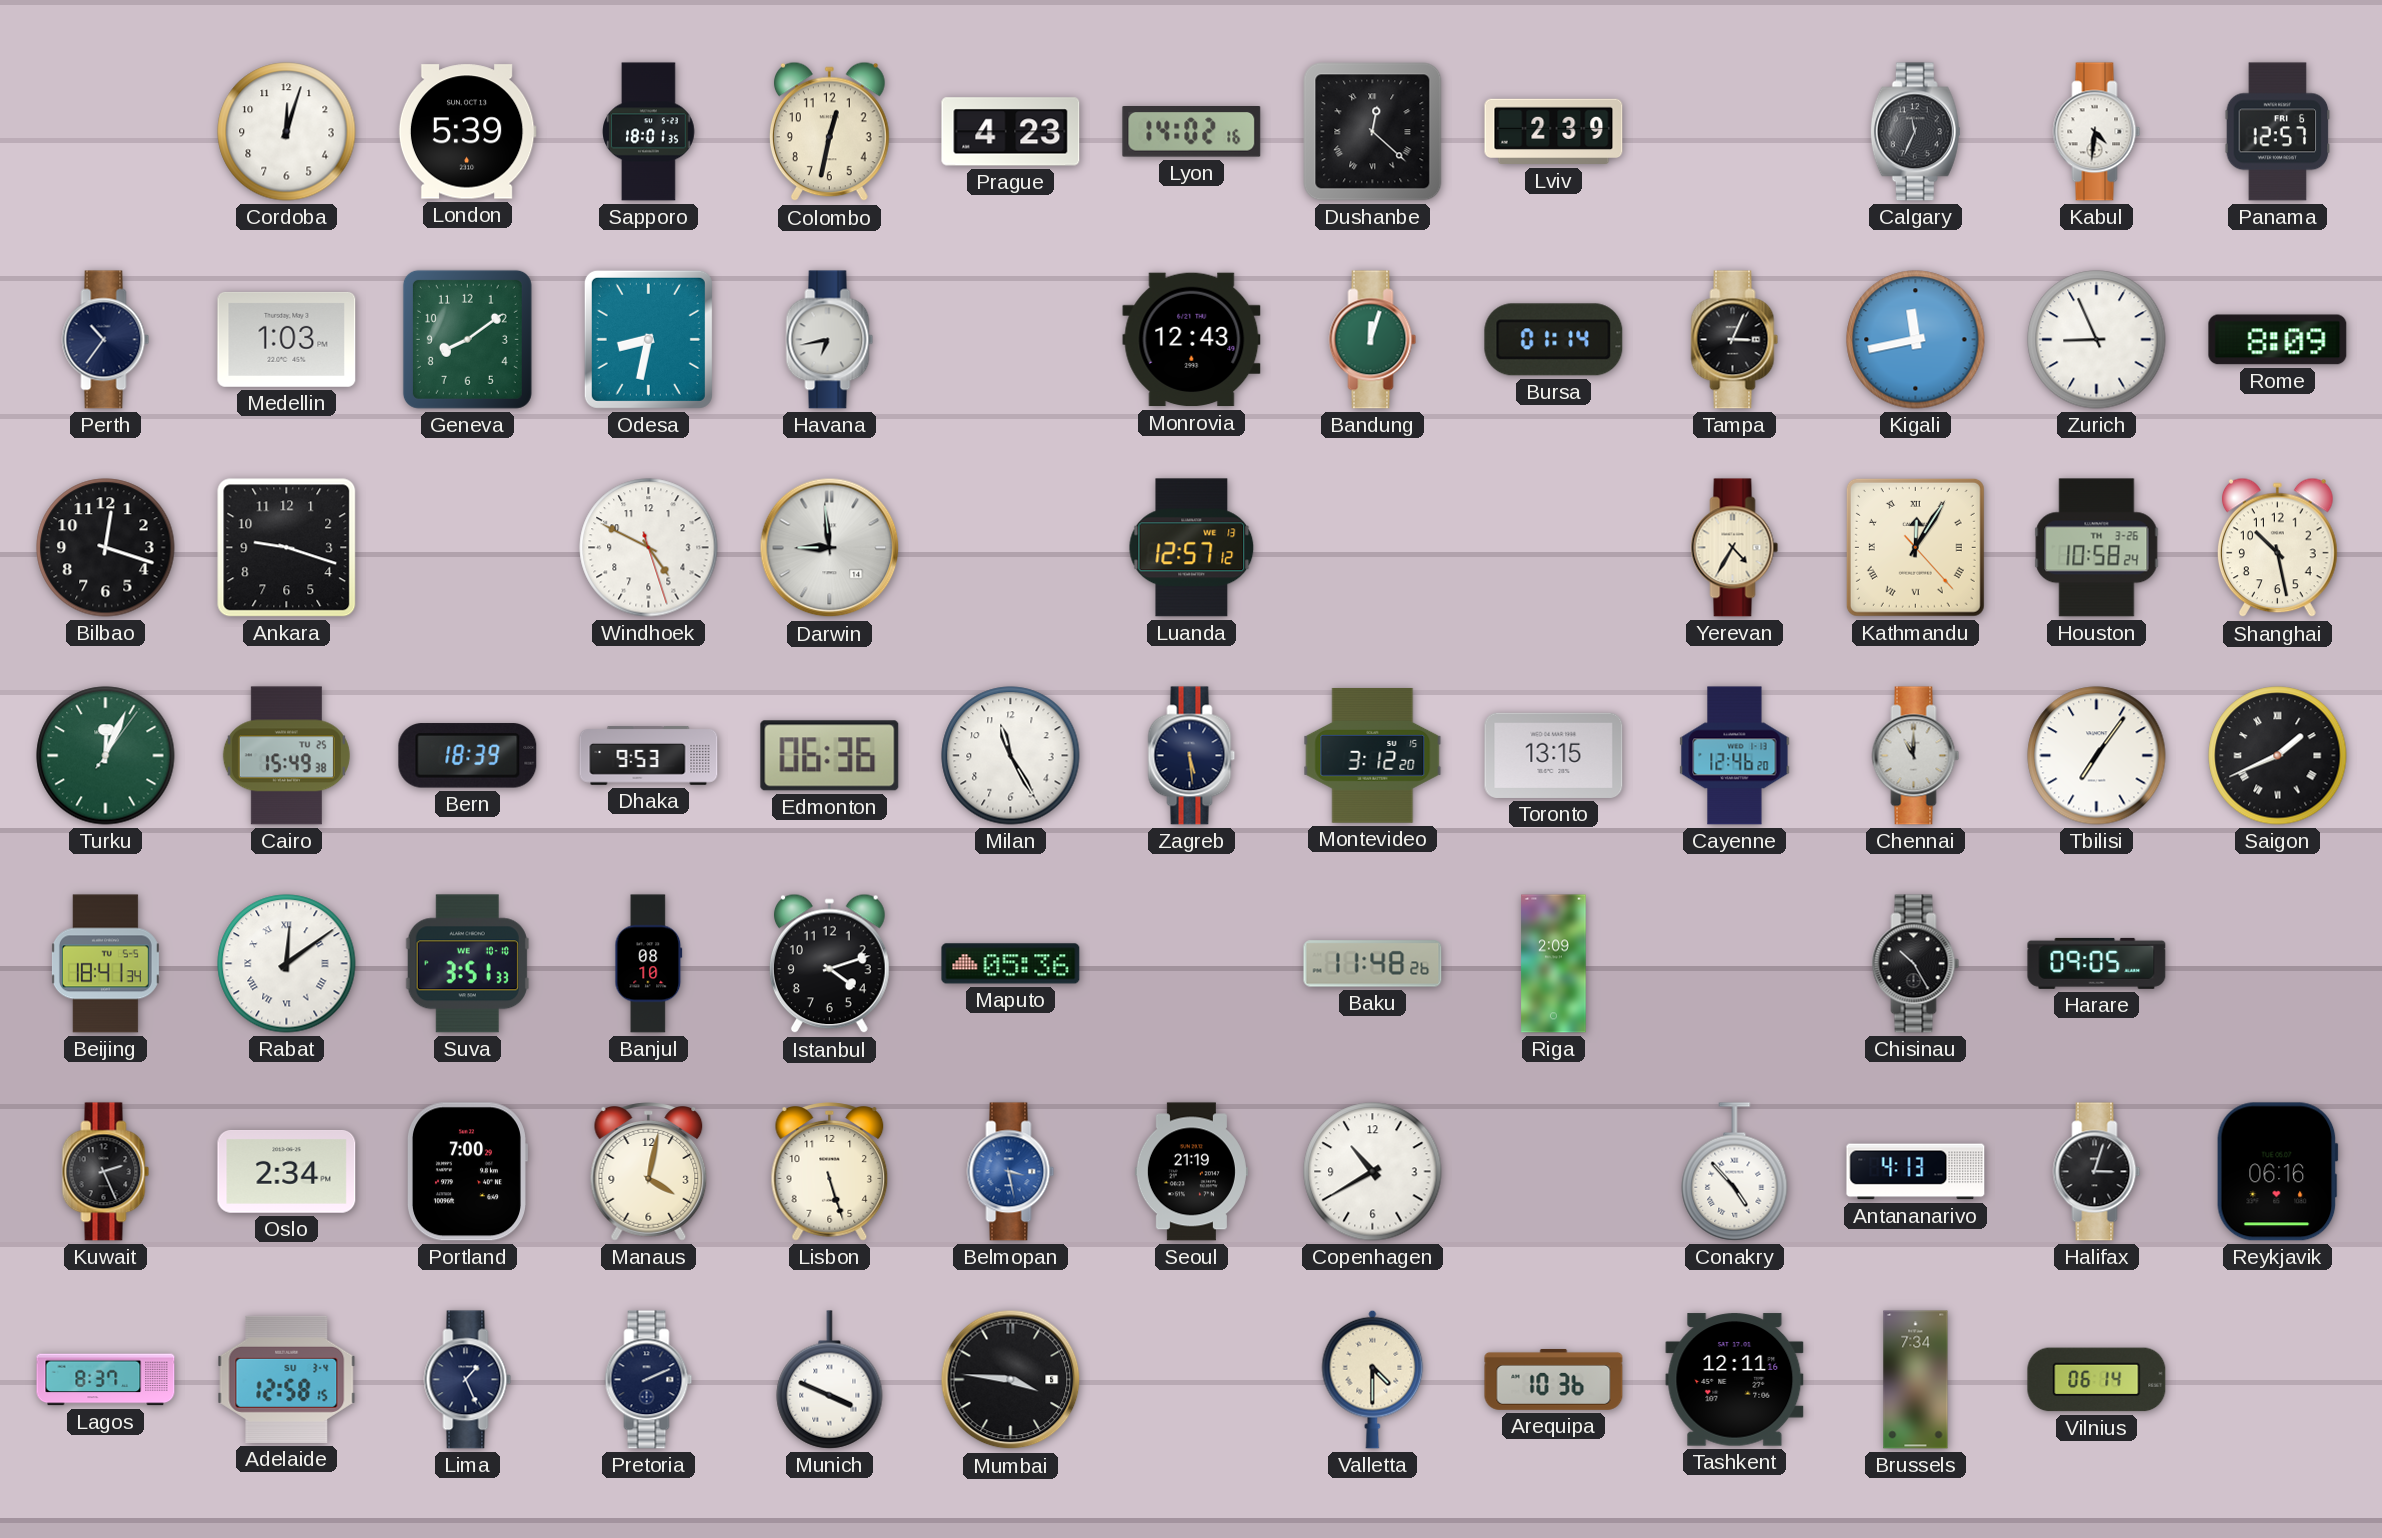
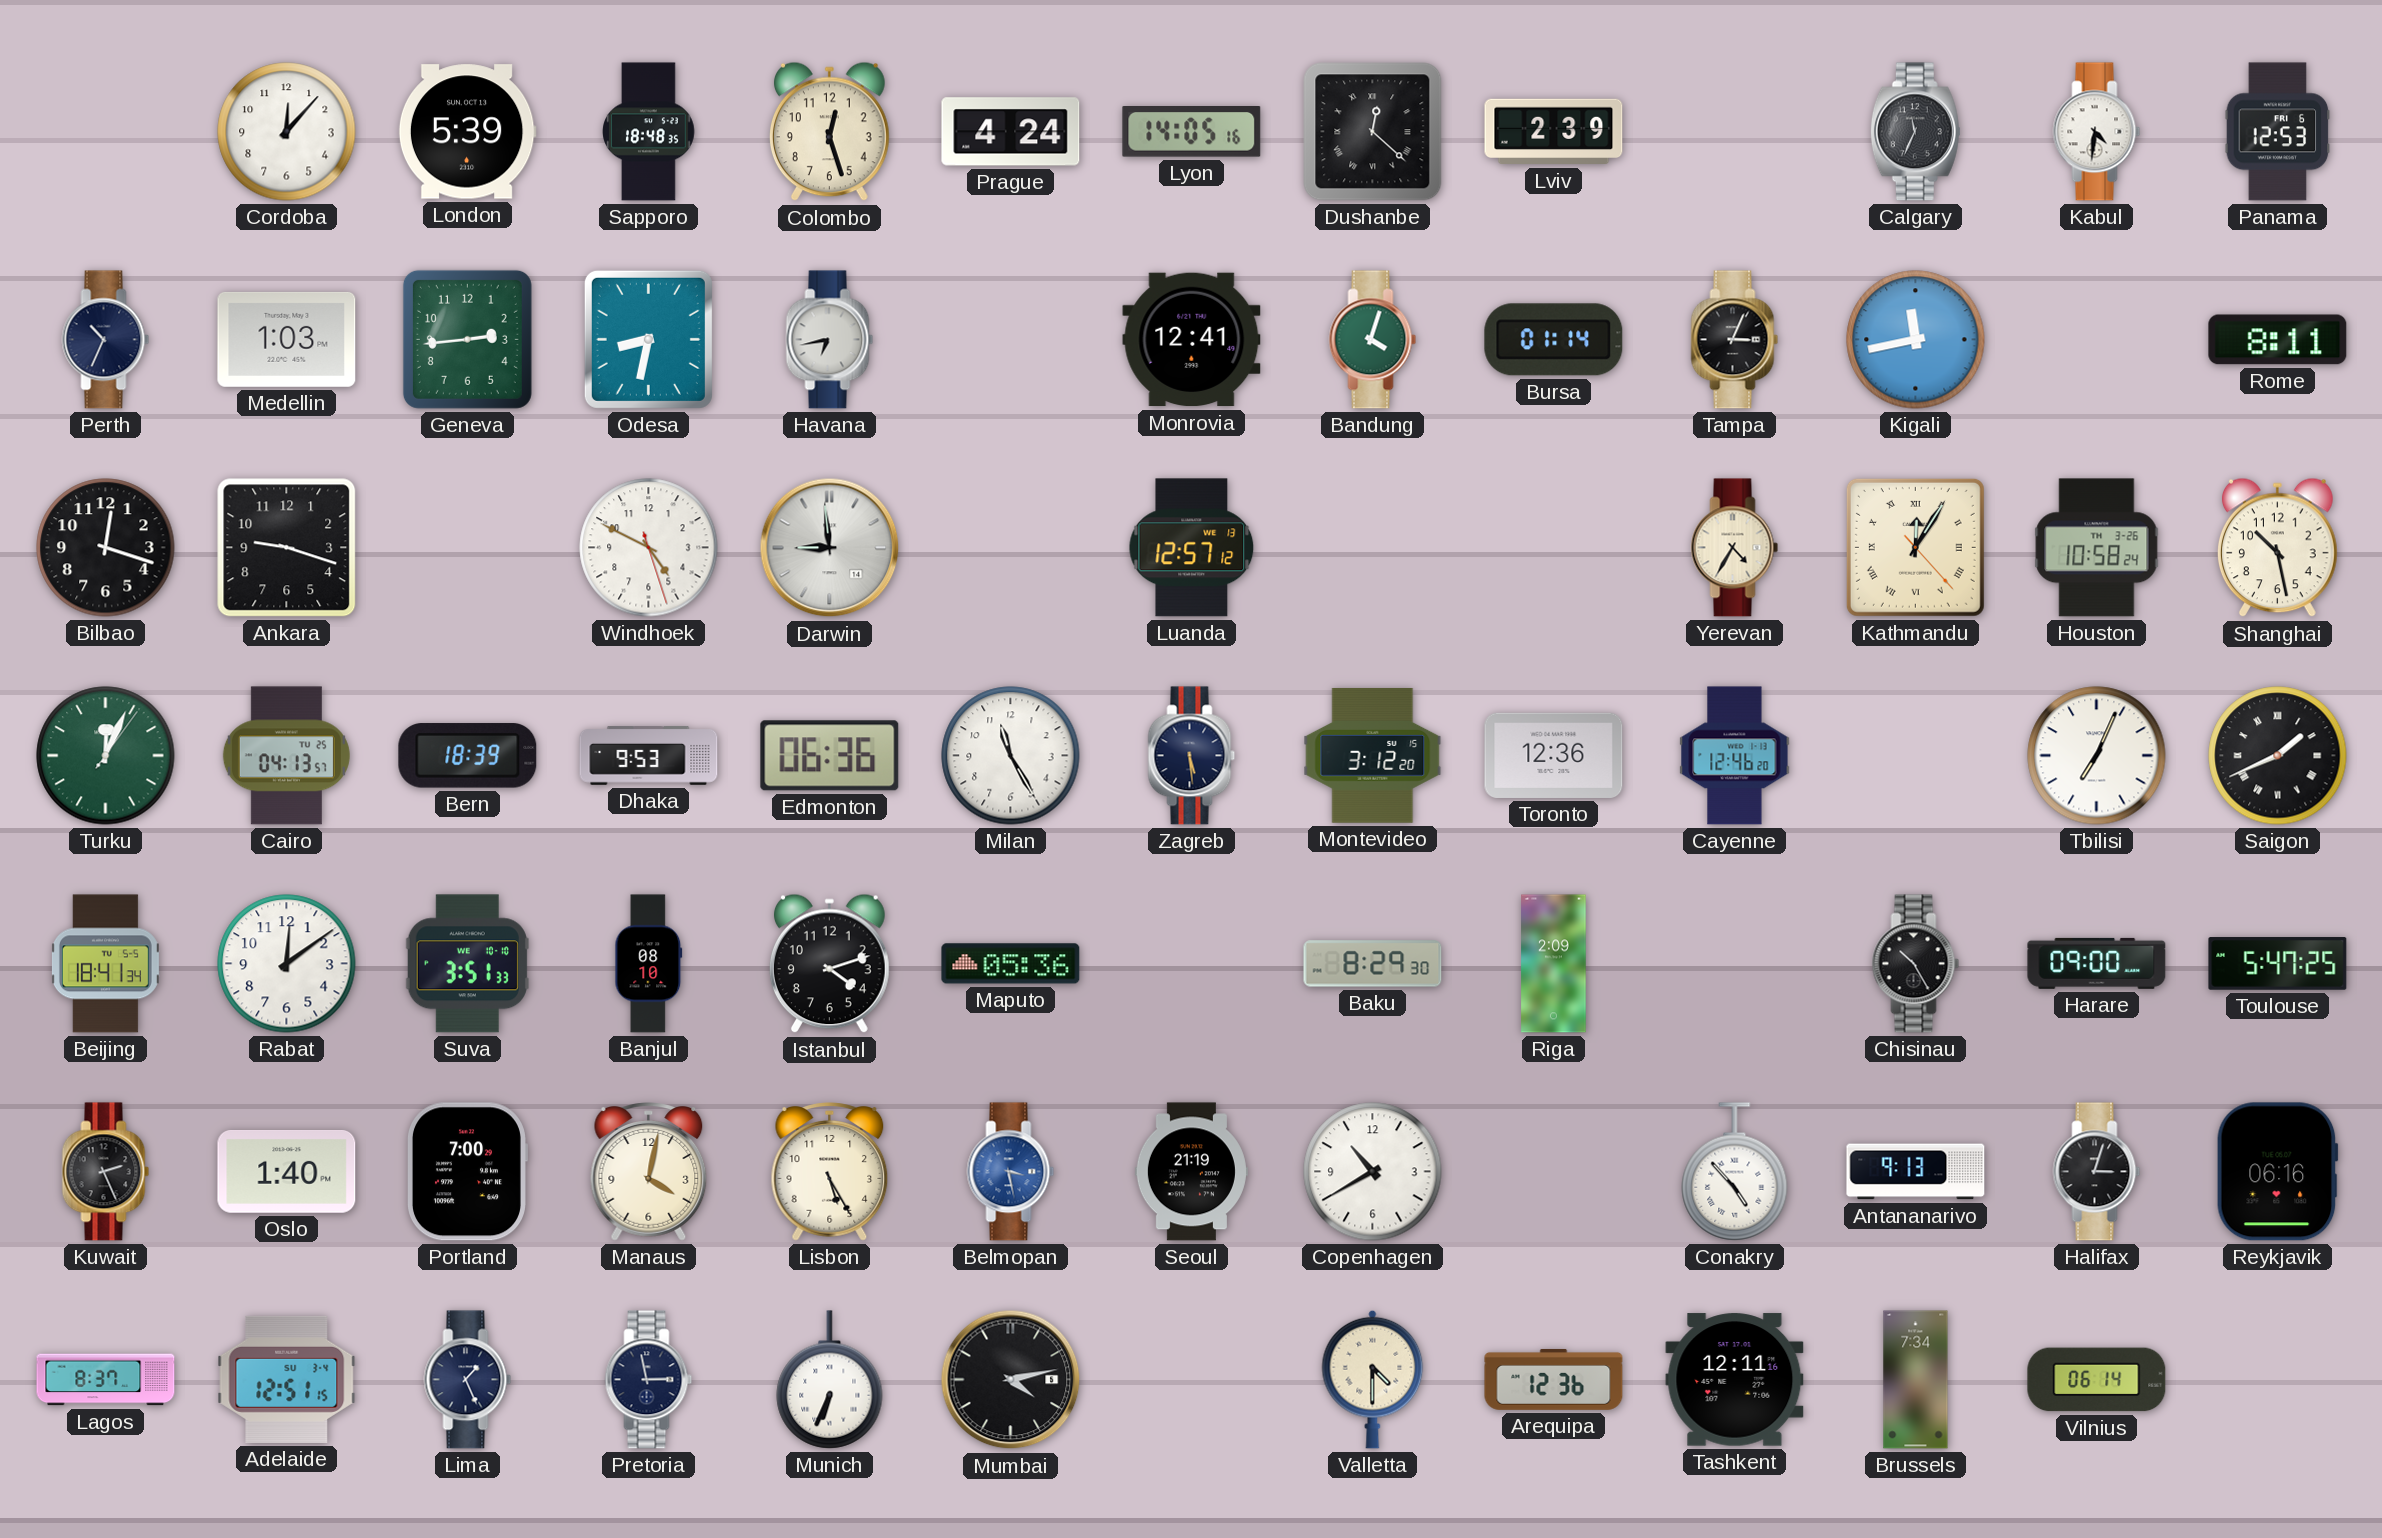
Cordoba: 12:03 -> 12:07
Sapporo: 18:01 -> 18:48
Colombo: 12:32 -> 12:27
Prague: 4:23 -> 4:24
Lyon: 14:02 -> 14:05
Panama: 12:57 -> 12:53
Perth: 10:36 -> 10:34
Geneva: 8:09 -> 2:44
Monrovia: 12:43 -> 12:41
Bandung: 12:03 -> 4:03
Zurich: 8:56 -> none
Rome: 8:09 -> 8:11
Cairo: 15:49 -> 04:13
Toronto: 13:15 -> 12:36
Chennai: 11:00 -> none
Tbilisi: 7:06 -> 7:04
Rabat numerals: Roman -> Arabic
Baku: 11:48 -> 8:29
Harare: 09:05 -> 09:00
Toulouse: none -> 5:47
Oslo: 2:34 -> 1:40
Lisbon: 5:27 -> 5:25
Antananarivo: 4:13 -> 9:13
Adelaide: 12:58 -> 12:51
Pretoria: 2:11 -> 2:58
Munich: 3:49 -> 6:34
Mumbai: 3:46 -> 4:13
Arequipa: 10:36 -> 12:36
